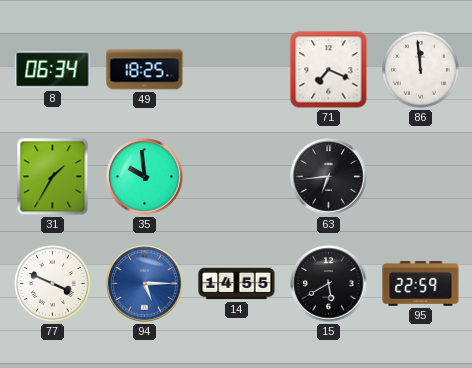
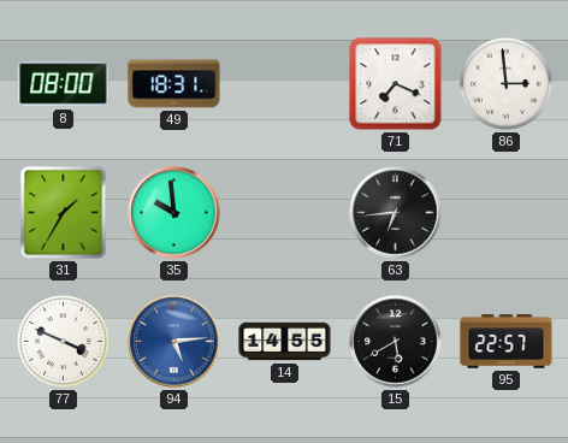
8: 06:34 -> 08:00
49: 18:25 -> 18:31
86: 11:59 -> 2:59
94: 5:15 -> 5:14
95: 22:59 -> 22:57
